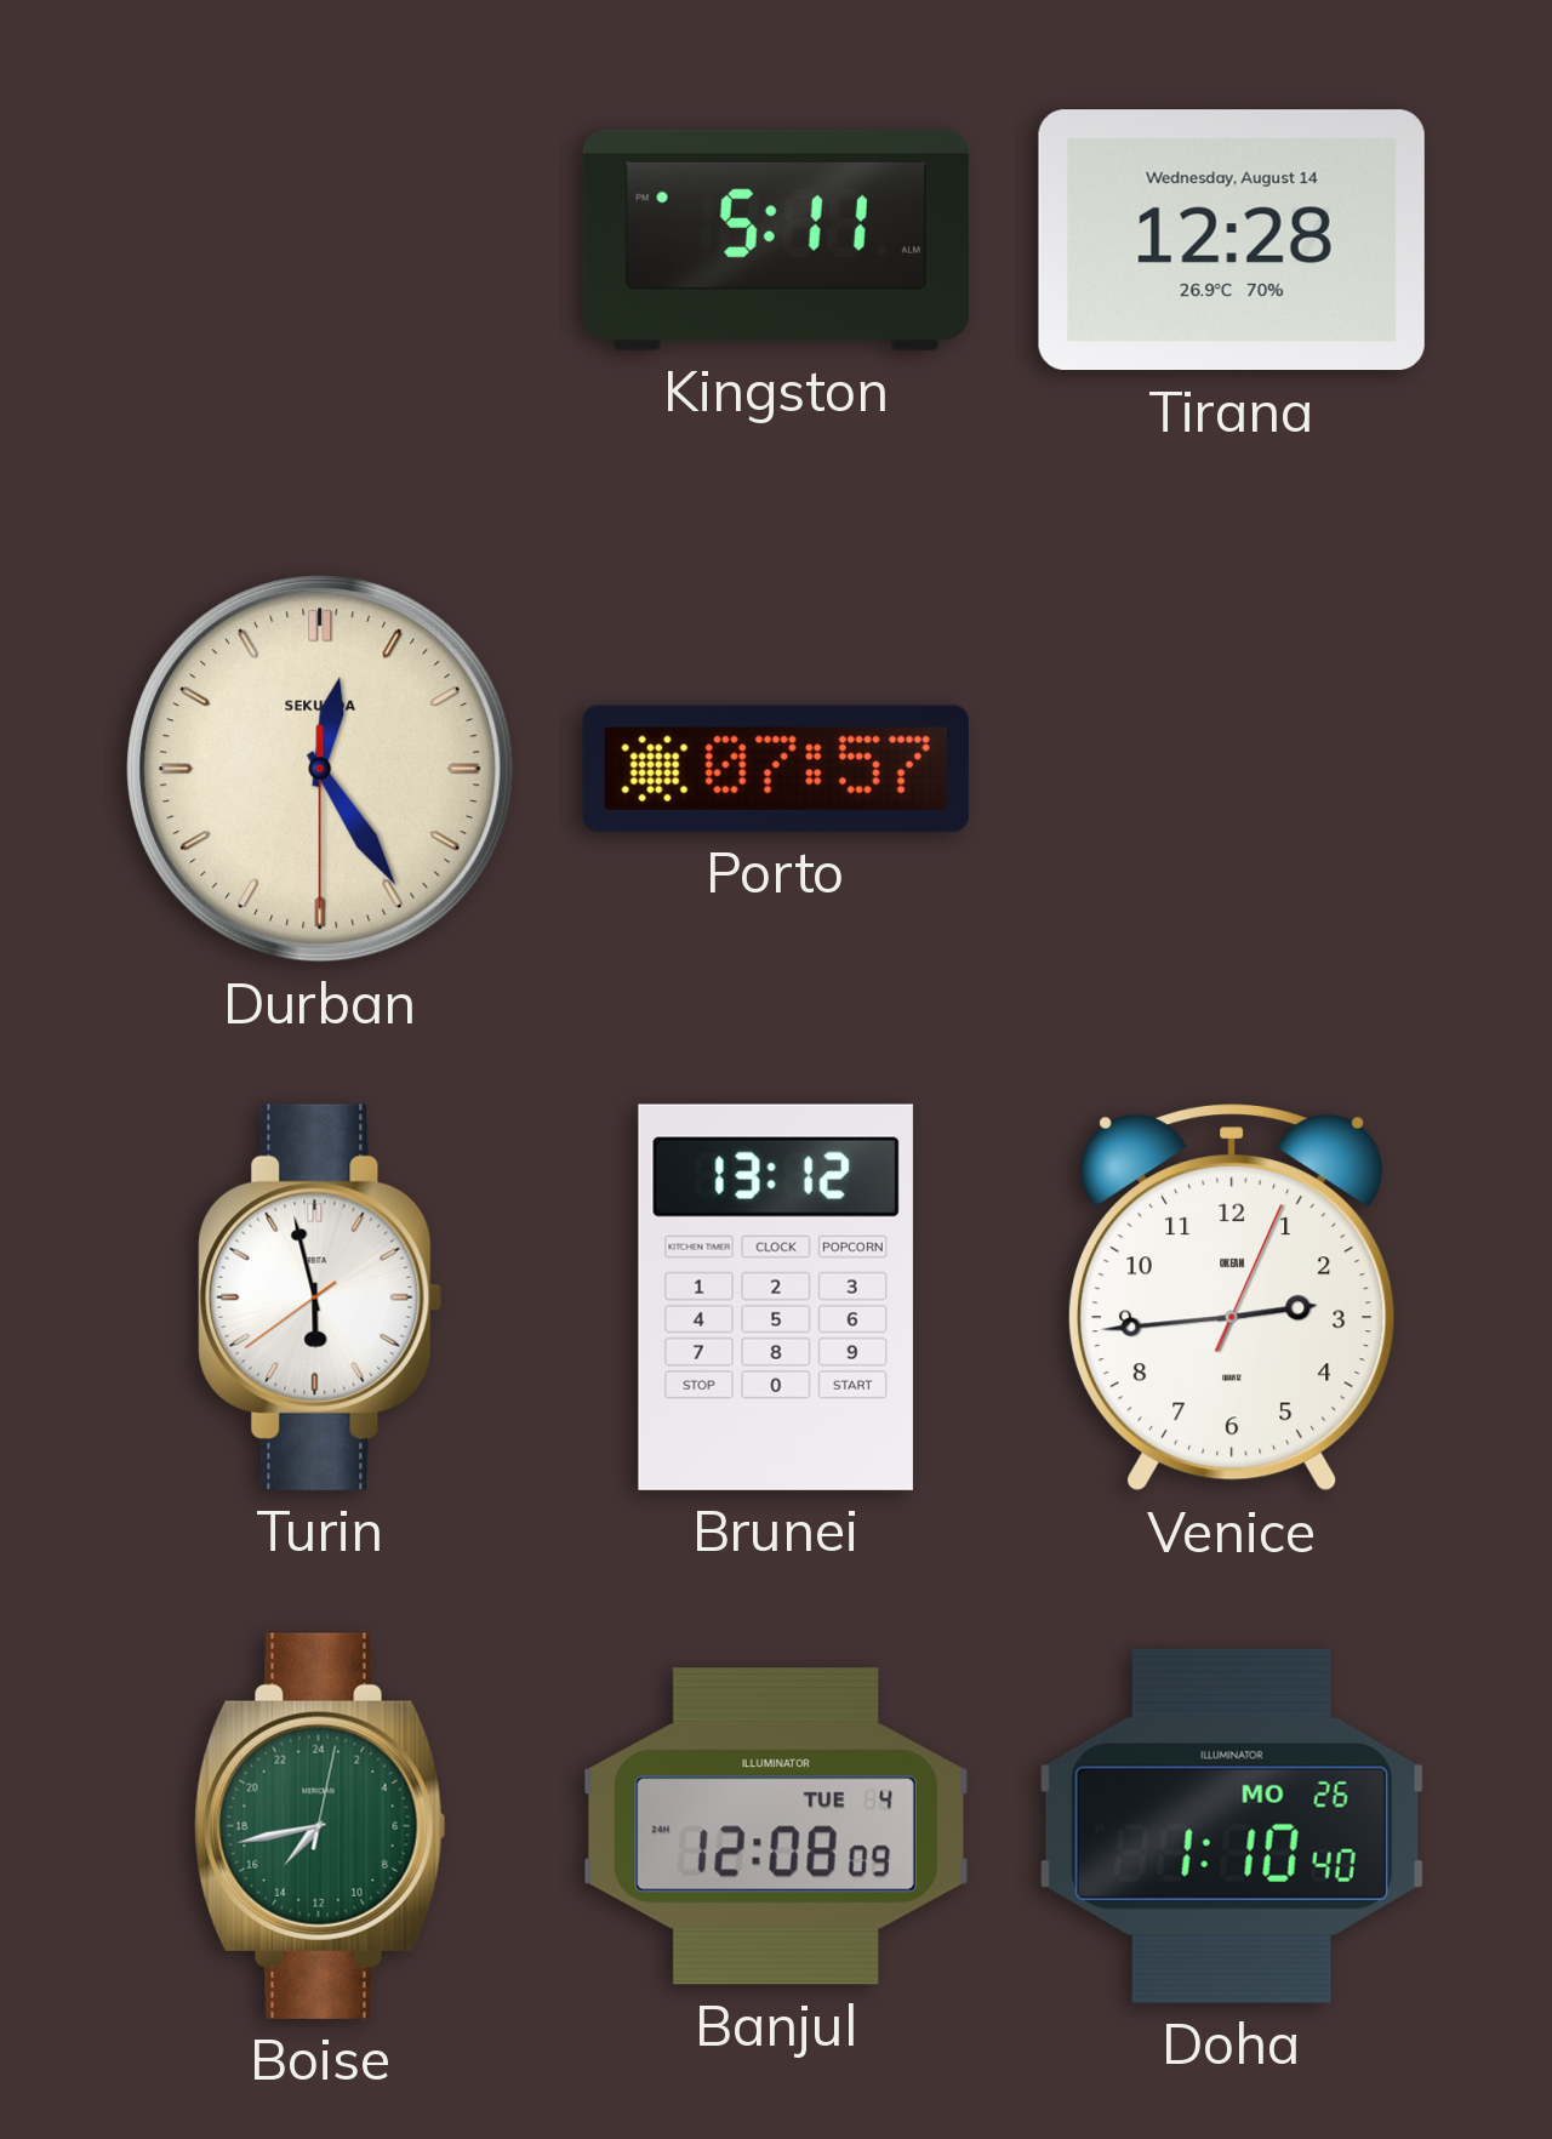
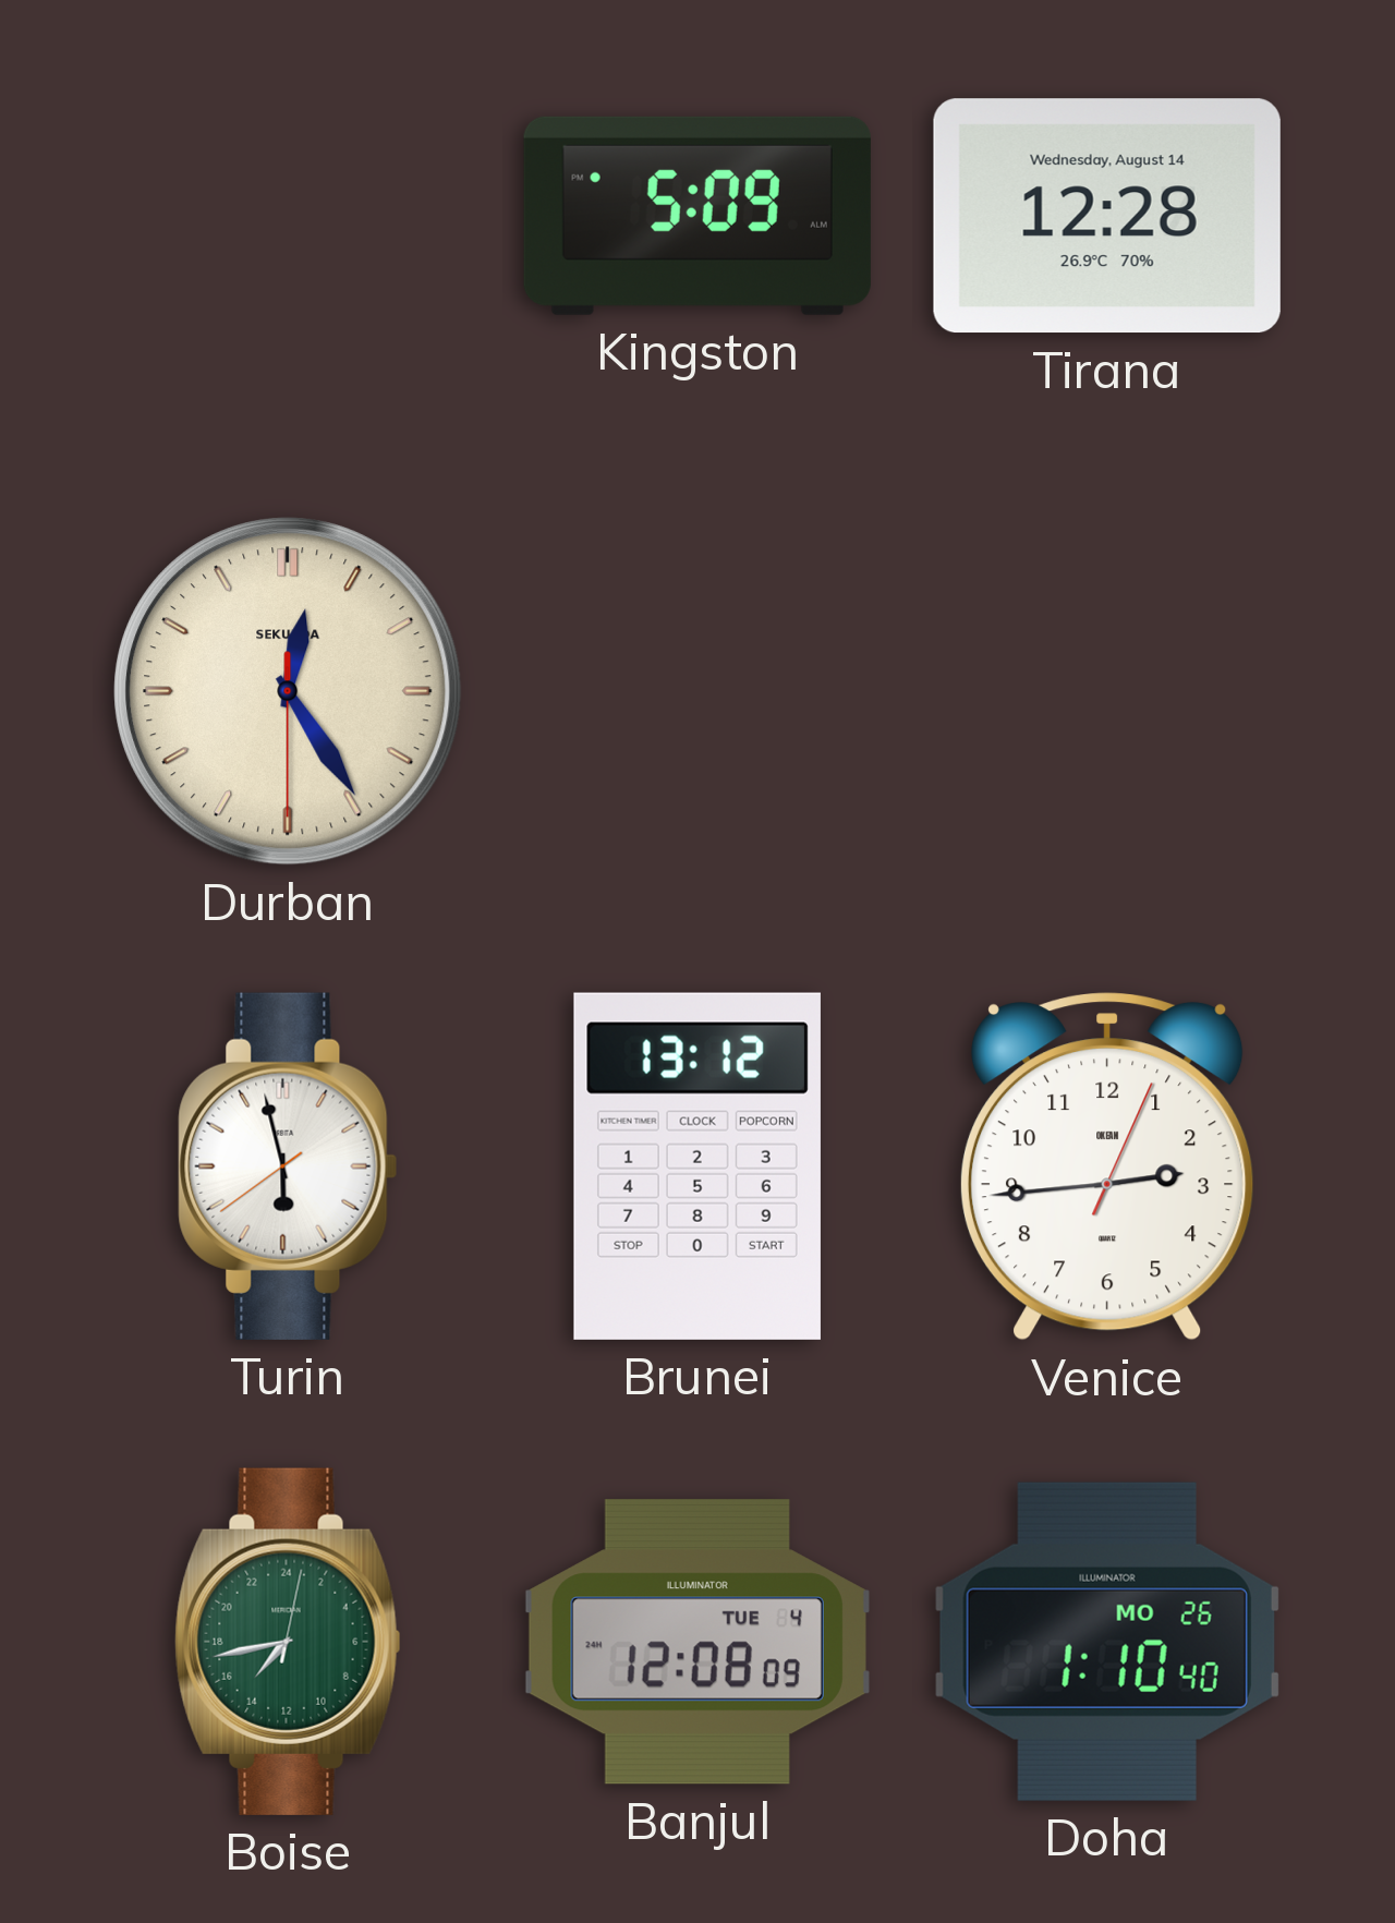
Kingston: 5:11 -> 5:09
Porto: 07:57 -> none
